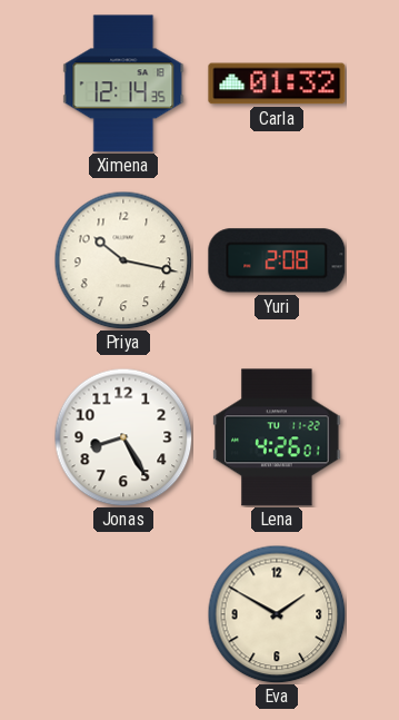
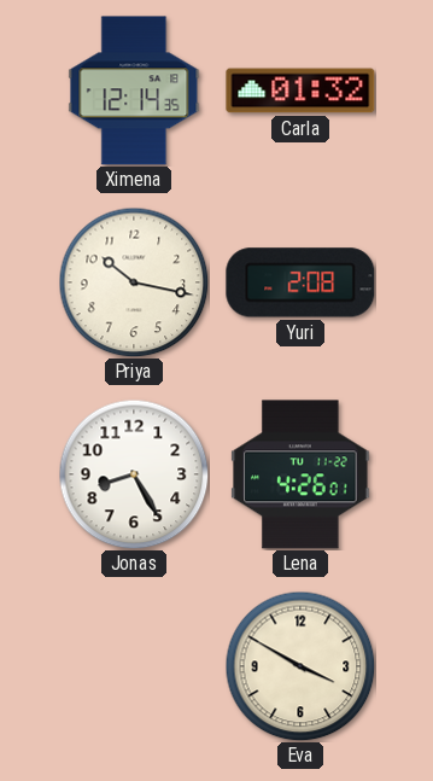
Eva: 1:50 -> 3:50
